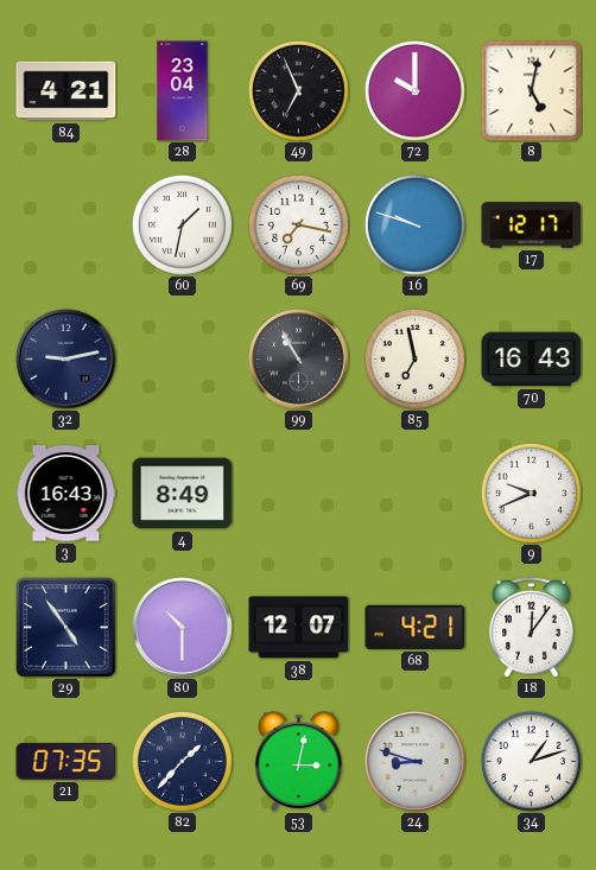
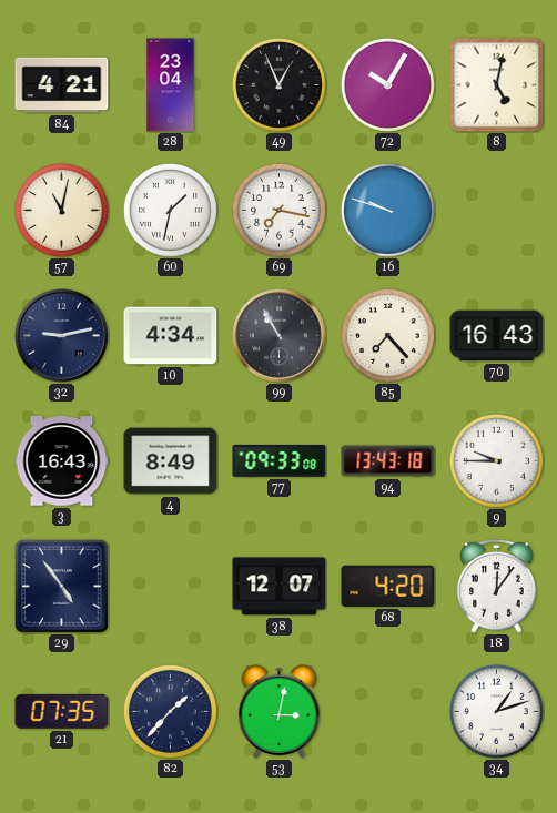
49: 6:56 -> 12:56
72: 10:00 -> 10:05
57: none -> 11:02
17: 12:17 -> none
10: none -> 4:34
85: 6:58 -> 7:23
77: none -> 09:33
94: none -> 13:43
9: 9:41 -> 9:45
80: 10:30 -> none
68: 4:21 -> 4:20
24: 8:48 -> none
